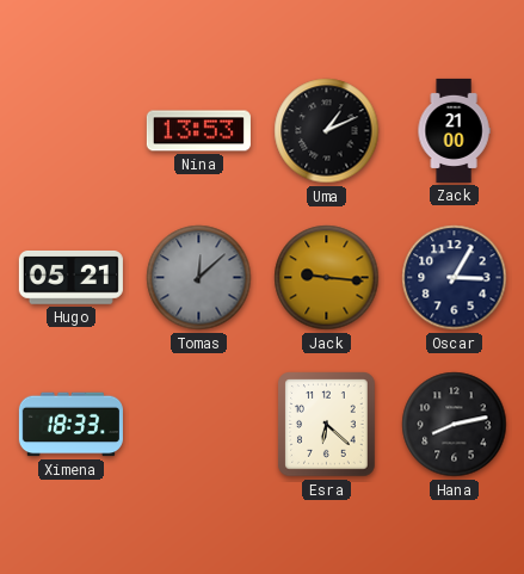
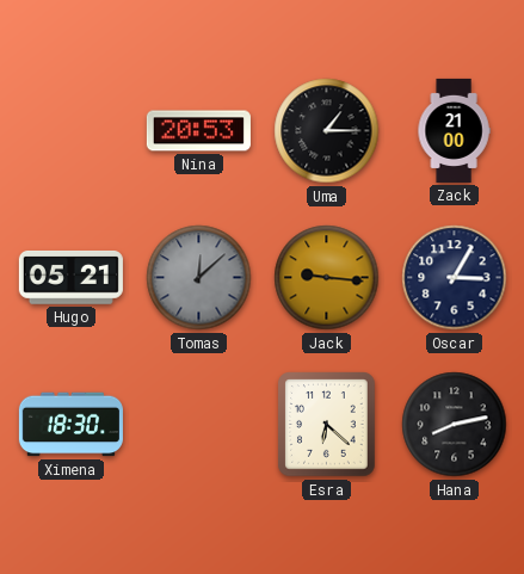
Nina: 13:53 -> 20:53
Uma: 1:11 -> 1:15
Ximena: 18:33 -> 18:30
